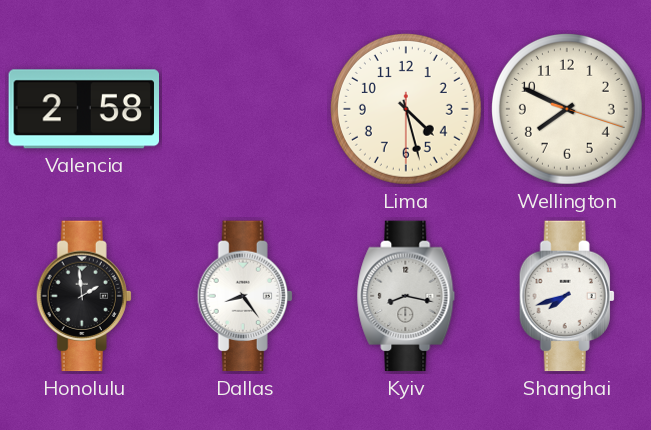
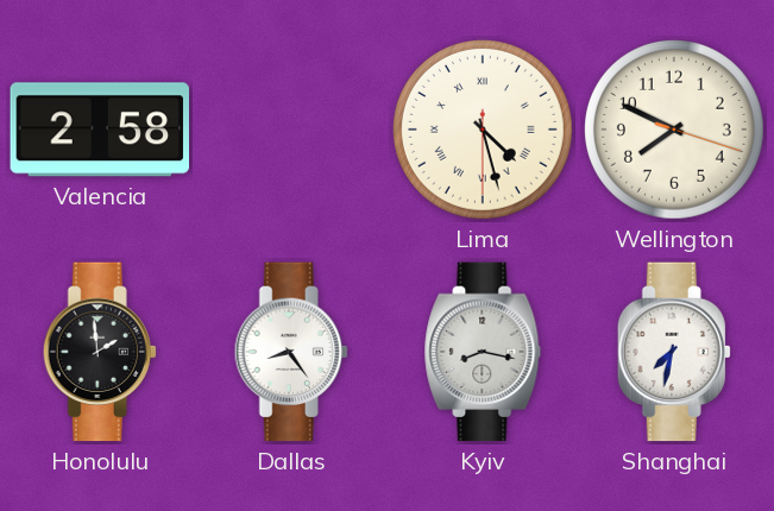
Lima numerals: Arabic -> Roman
Shanghai: 7:42 -> 7:32
